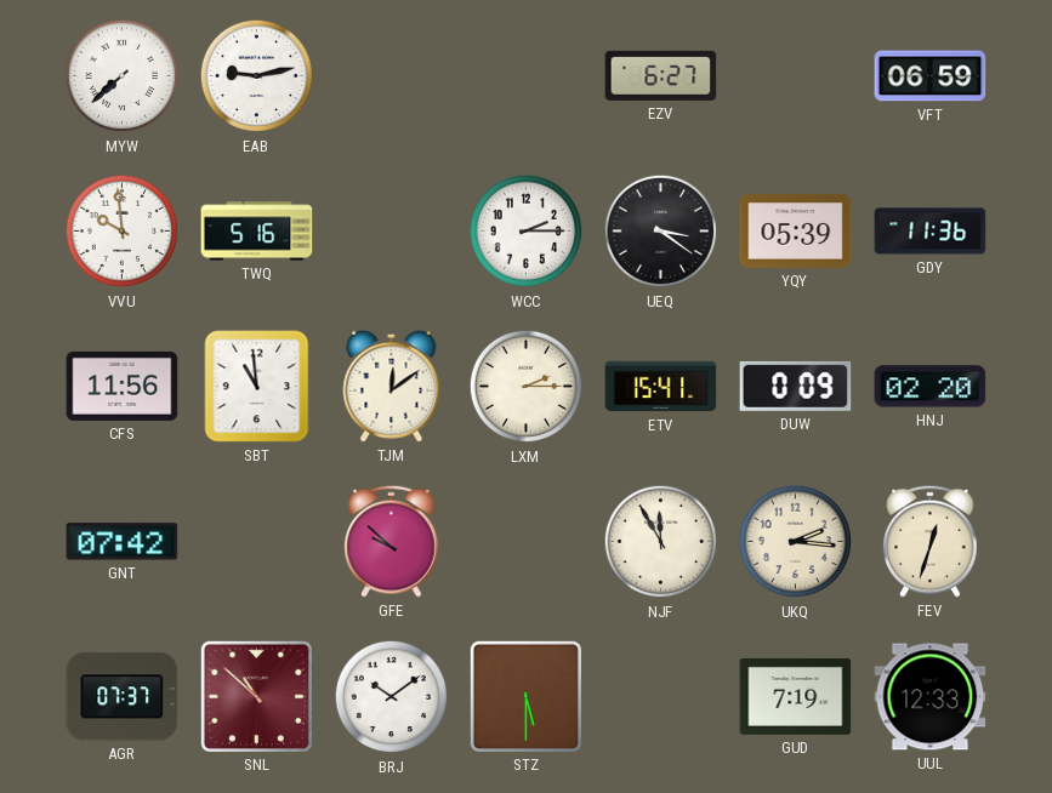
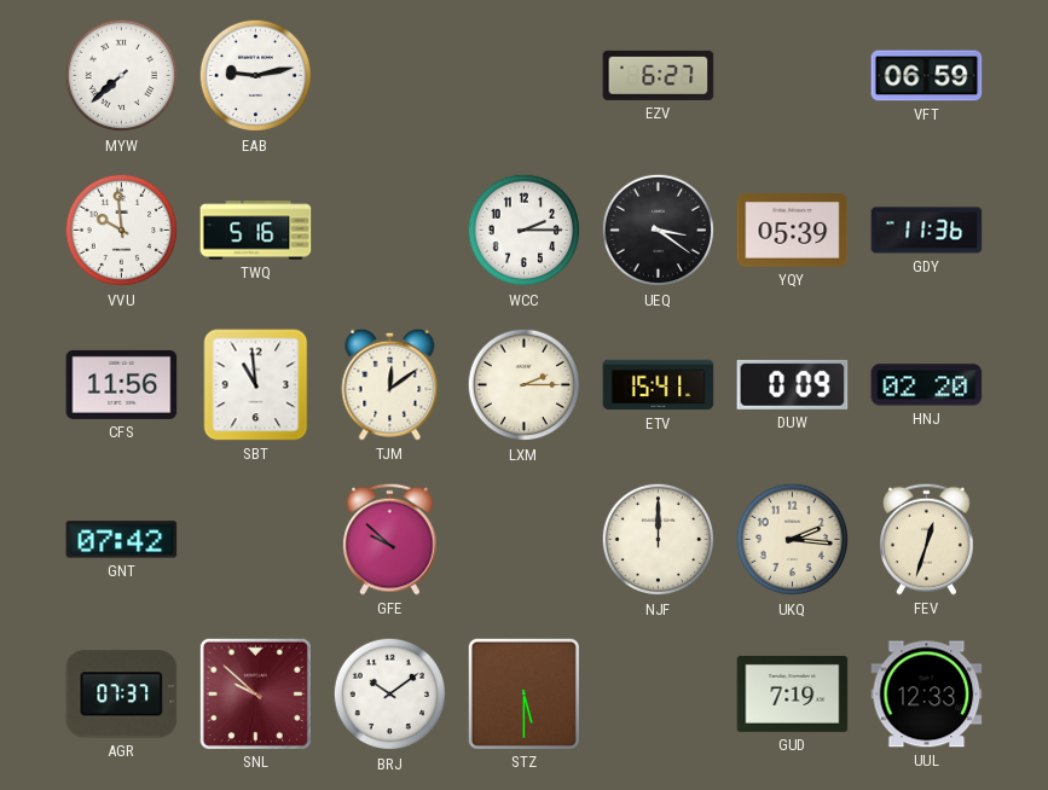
NJF: 11:55 -> 12:00
SNL: 10:52 -> 9:52
